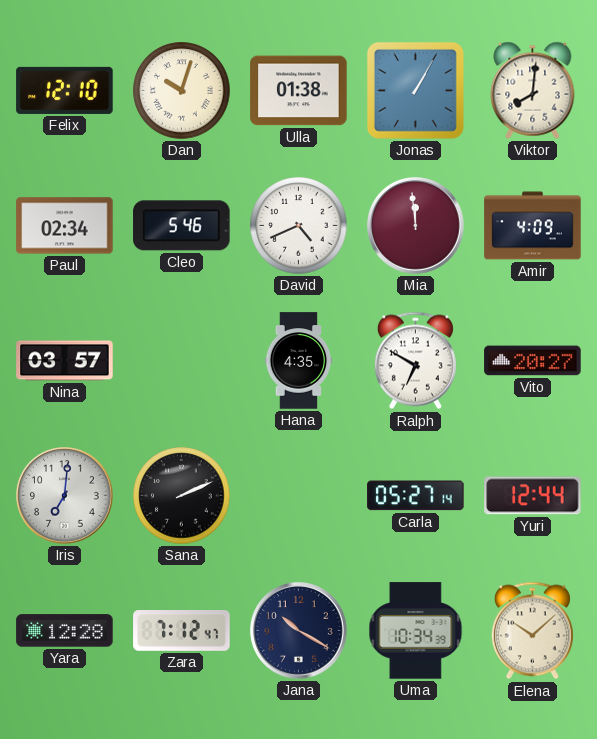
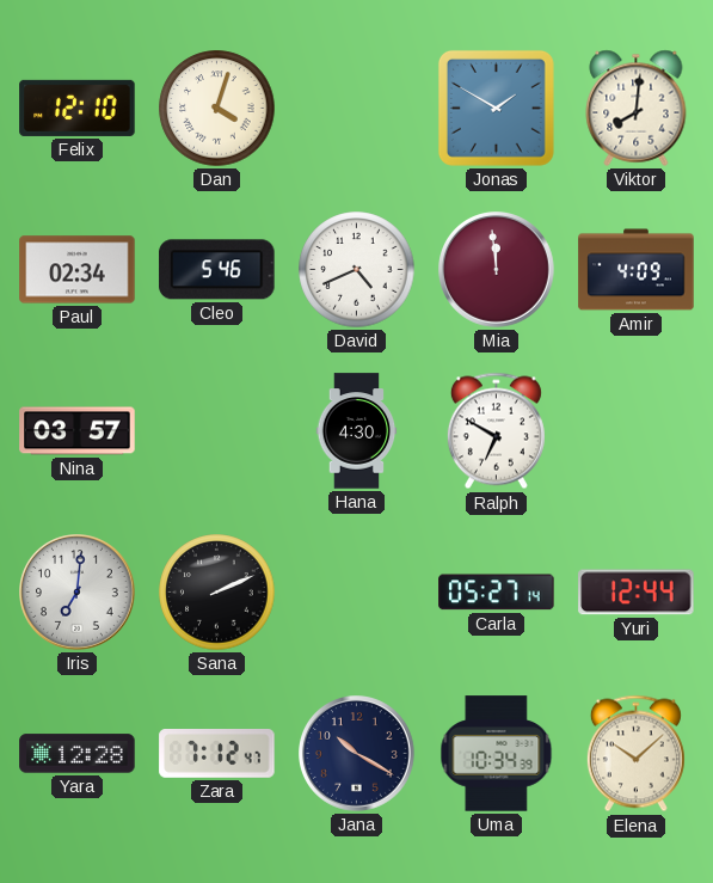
Dan: 10:03 -> 4:03
Ulla: 01:38 -> none
Jonas: 1:05 -> 1:50
Hana: 4:35 -> 4:30
Vito: 20:27 -> none
